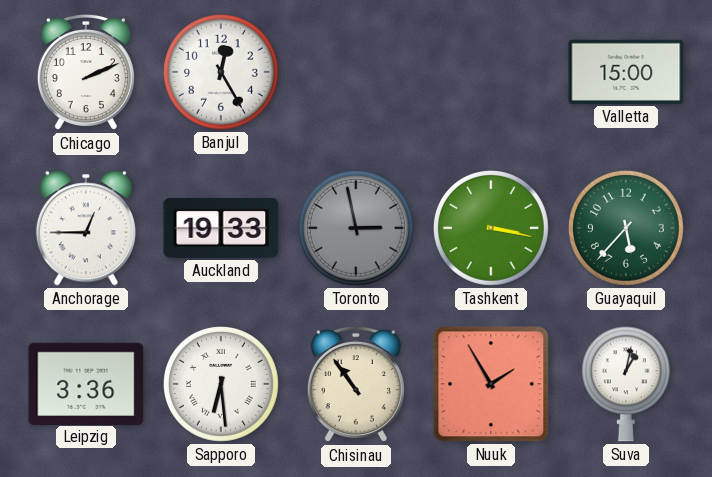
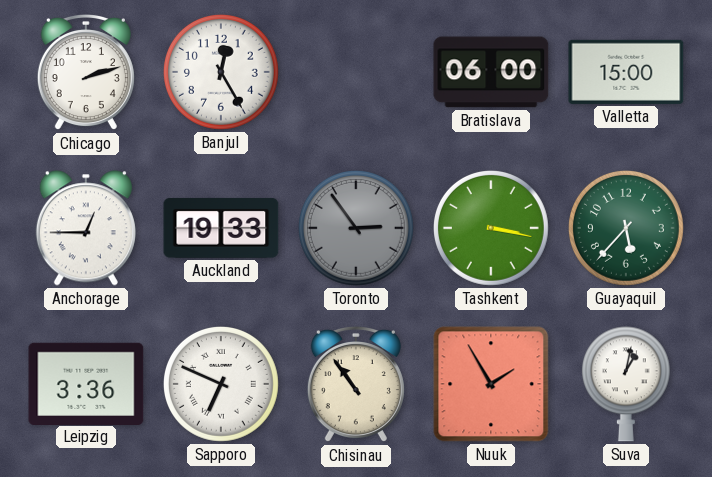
Chicago: 2:11 -> 2:12
Bratislava: none -> 06:00
Toronto: 2:58 -> 2:54
Sapporo: 6:29 -> 6:49
